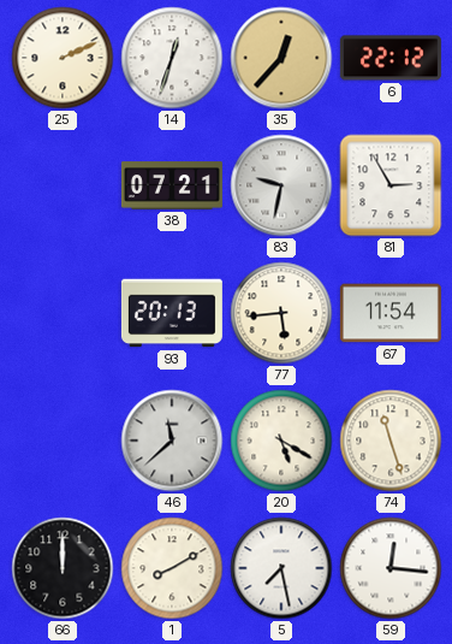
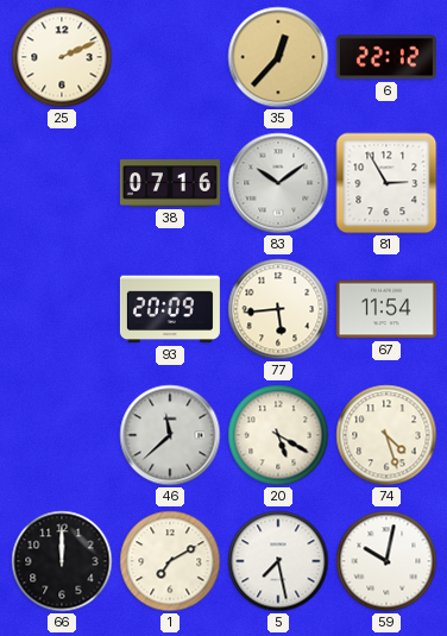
14: 12:33 -> none
38: 07:21 -> 07:16
83: 9:32 -> 10:09
93: 20:13 -> 20:09
74: 11:27 -> 4:27
1: 8:10 -> 7:10
59: 12:16 -> 10:02
